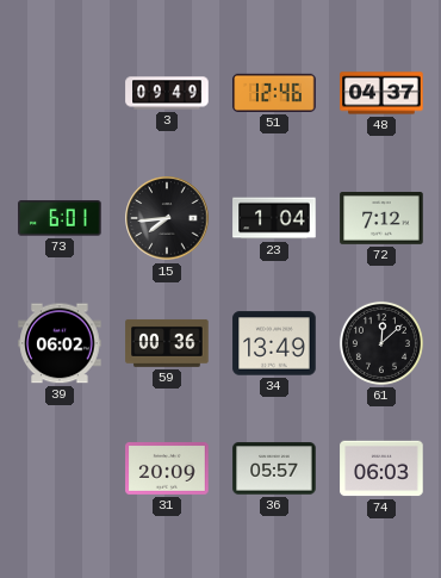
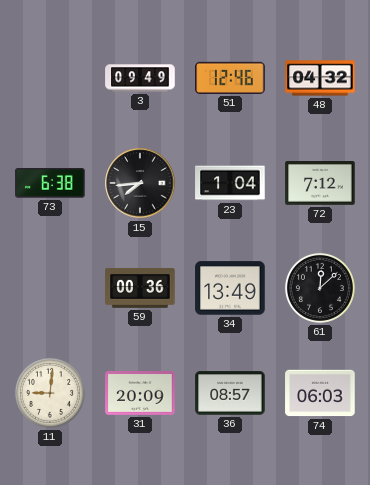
48: 04:37 -> 04:32
73: 6:01 -> 6:38
39: 06:02 -> none
11: none -> 9:01
36: 05:57 -> 08:57
